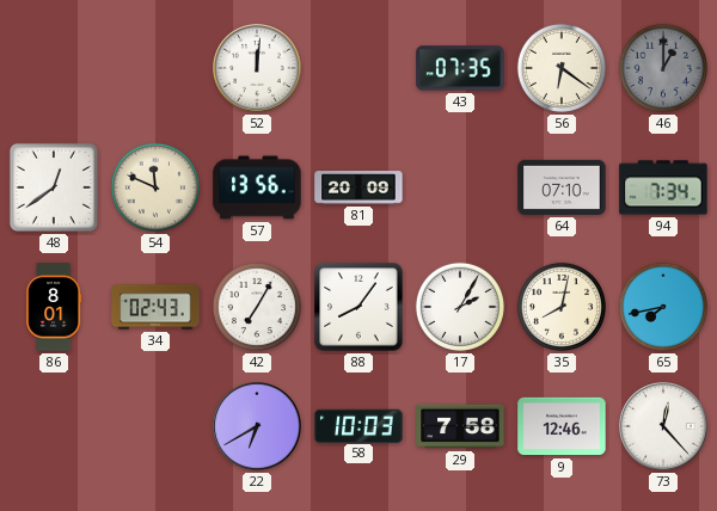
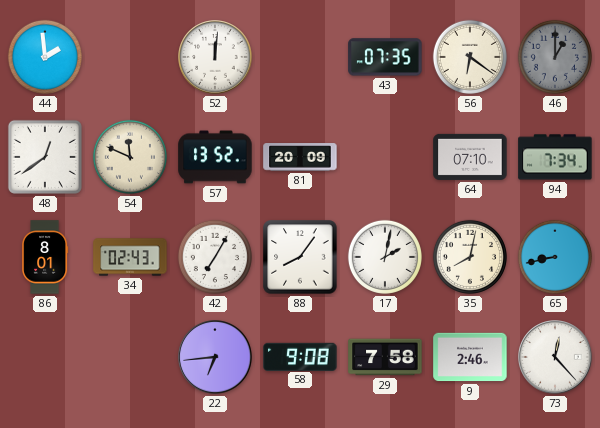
44: none -> 1:59
57: 13:56 -> 13:52
17: 2:05 -> 2:02
65: 7:43 -> 8:43
22: 6:40 -> 6:44
58: 10:03 -> 9:08
9: 12:46 -> 2:46
